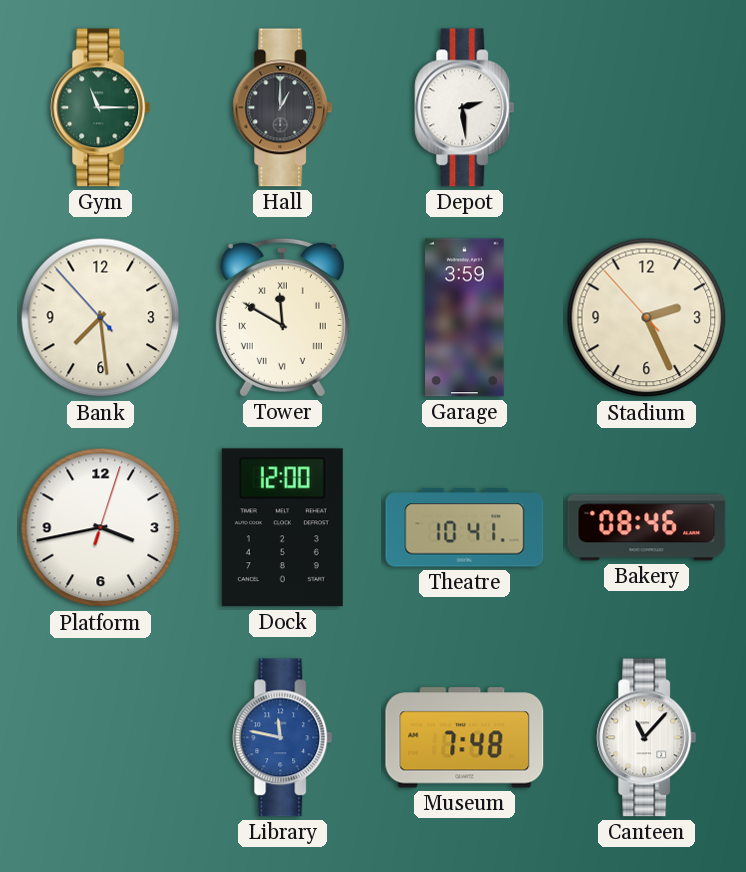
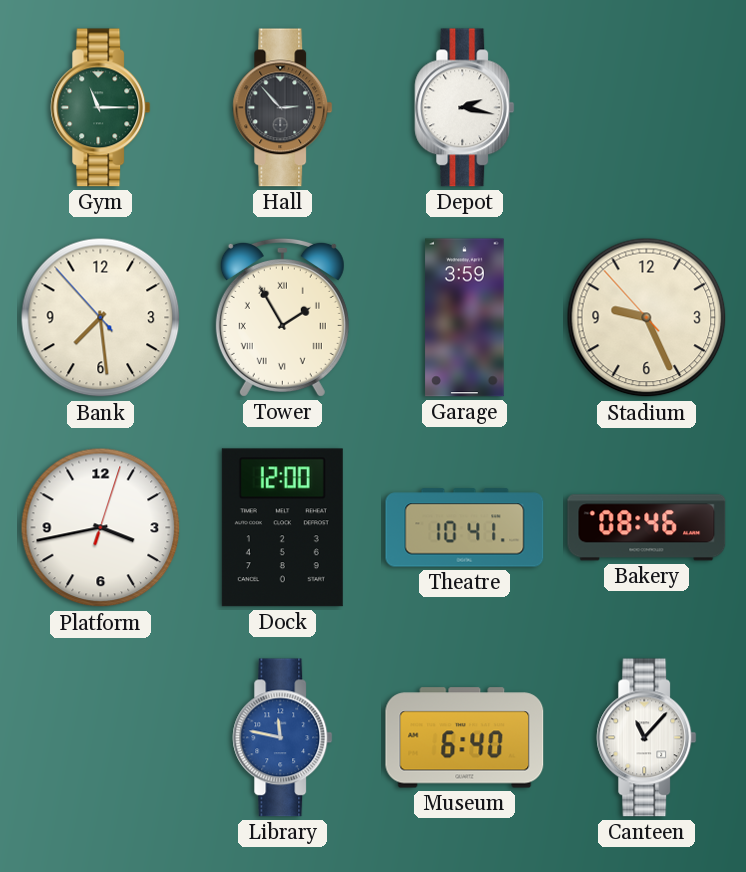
Hall: 1:00 -> 2:53
Depot: 2:29 -> 2:17
Tower: 11:50 -> 1:55
Stadium: 2:25 -> 9:25
Museum: 7:48 -> 6:40
